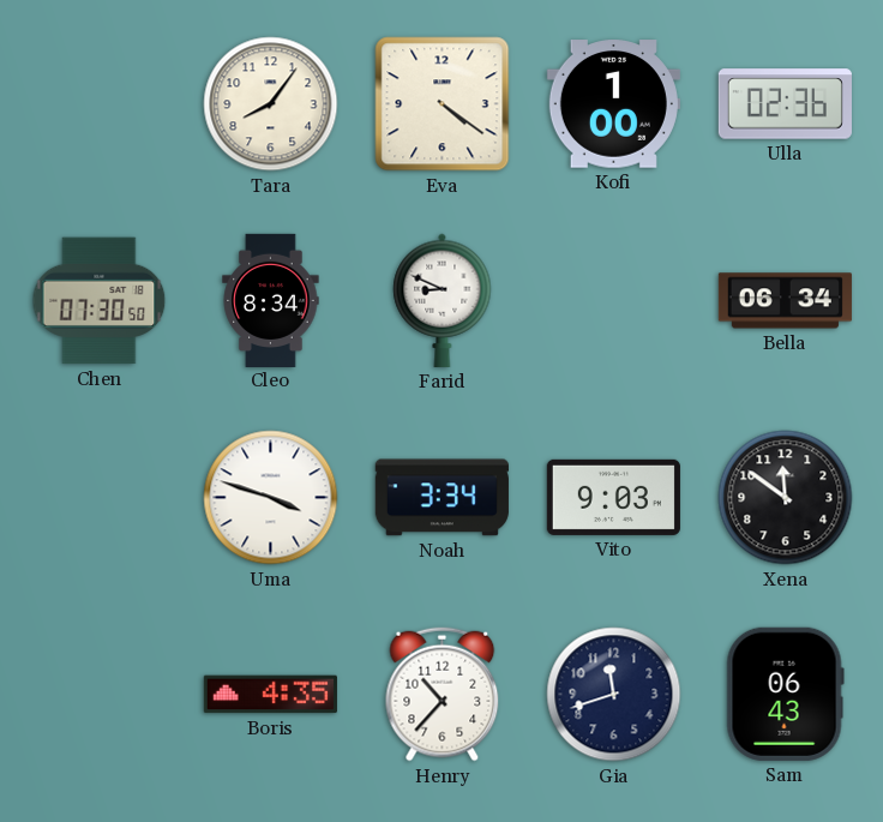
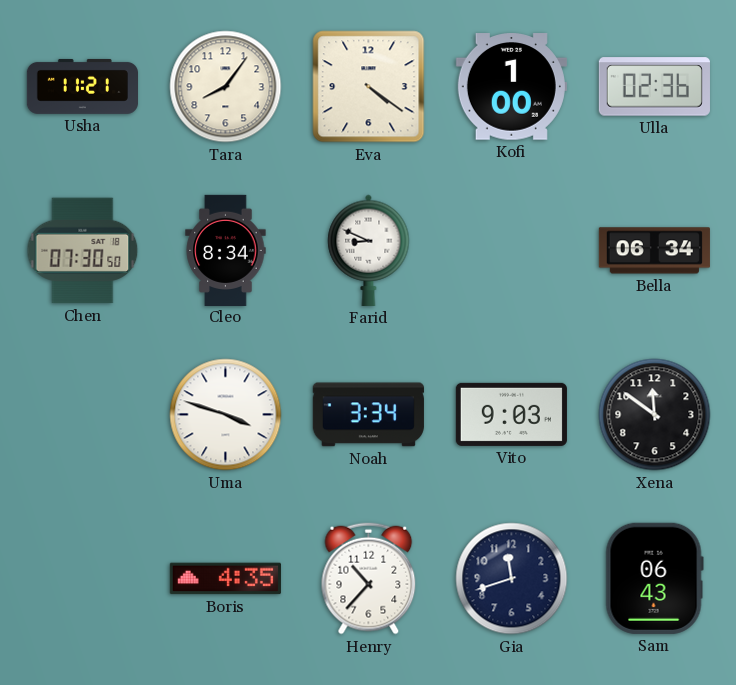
Usha: none -> 11:21
